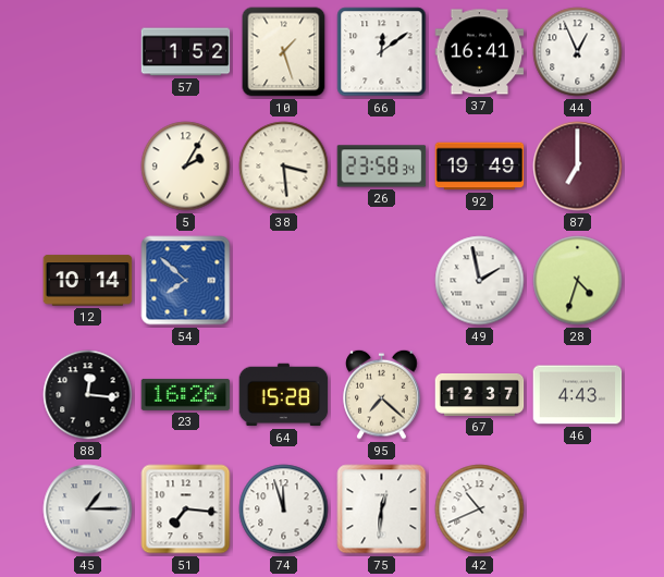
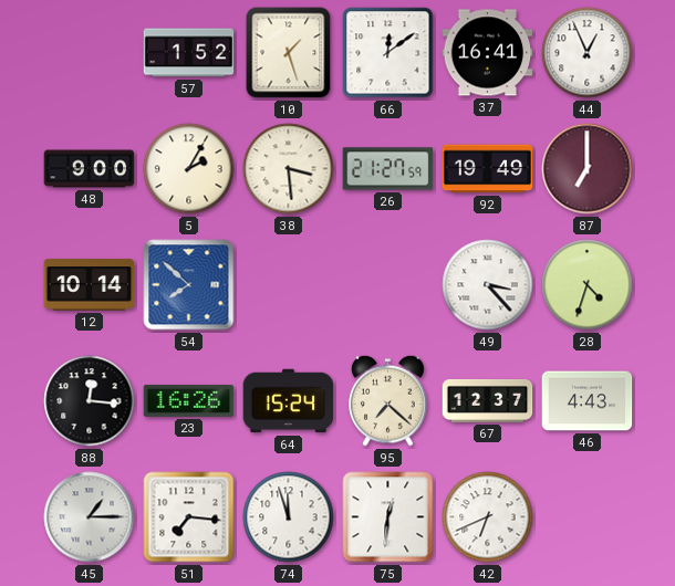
48: none -> 9:00
26: 23:58 -> 21:27
49: 1:58 -> 3:23
64: 15:28 -> 15:24
42: 10:41 -> 6:41
